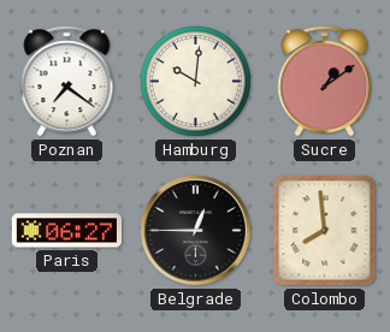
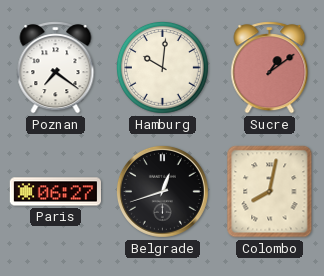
Belgrade: 12:45 -> 12:42
Colombo: 7:59 -> 8:02
